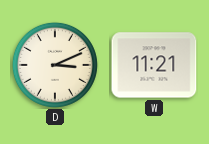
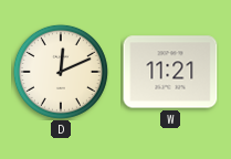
D: 3:11 -> 12:11
